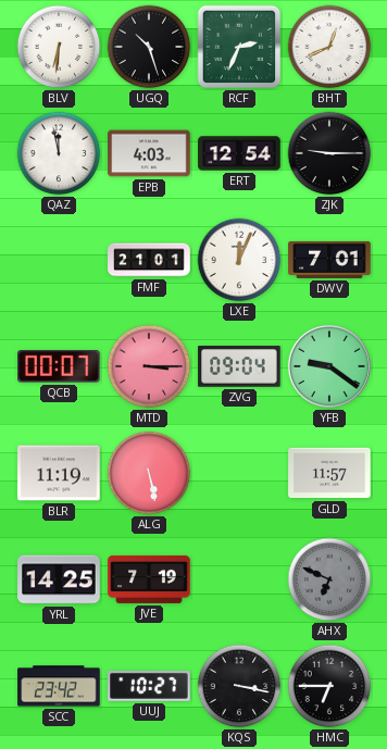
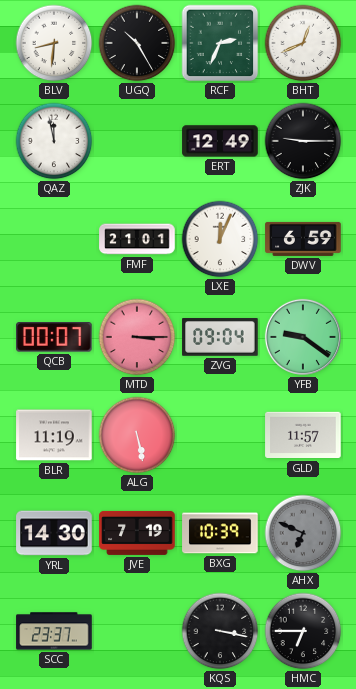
BLV: 6:31 -> 8:31
UGQ: 10:27 -> 10:25
EPB: 4:03 -> none
ERT: 12:54 -> 12:49
DWV: 7:01 -> 6:59
YRL: 14:25 -> 14:30
BXG: none -> 10:39
SCC: 23:42 -> 23:37
UUJ: 10:27 -> none
